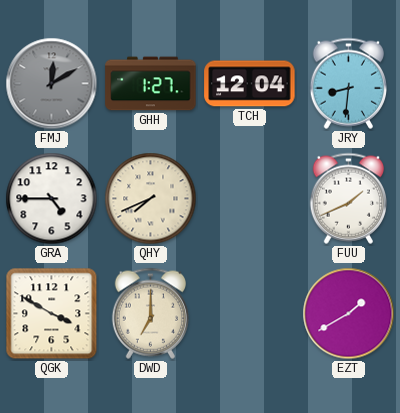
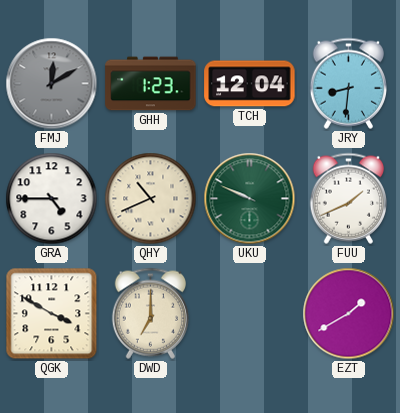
GHH: 1:27 -> 1:23
QHY: 7:41 -> 10:41
UKU: none -> 9:49
